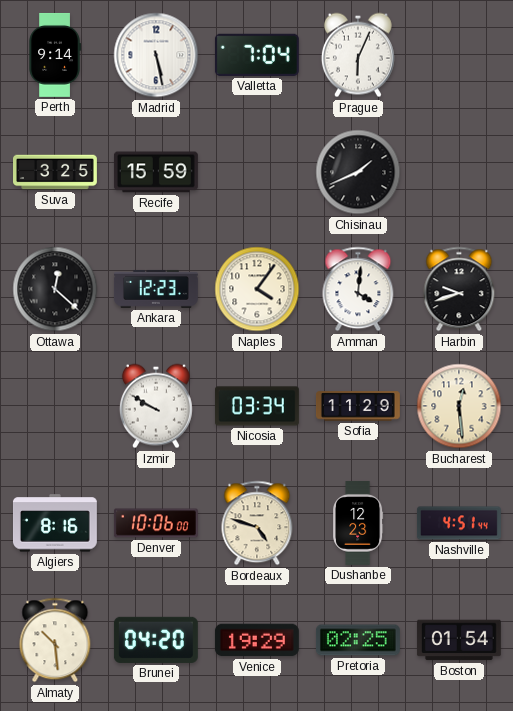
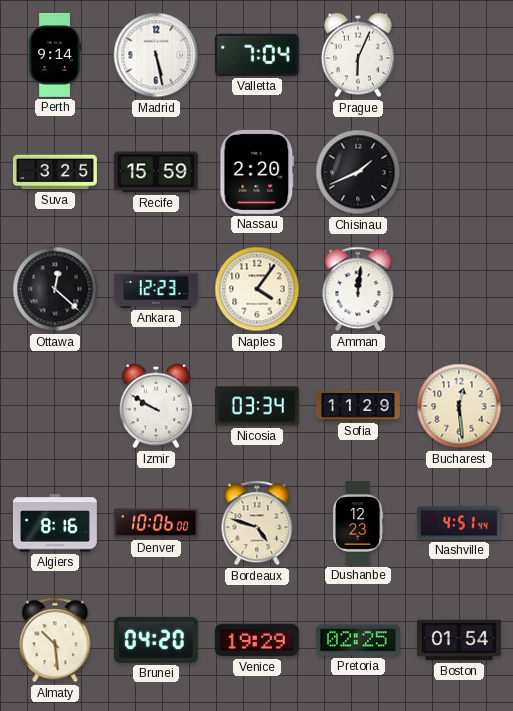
Nassau: none -> 2:20
Amman: 4:01 -> 12:01
Harbin: 9:42 -> none
